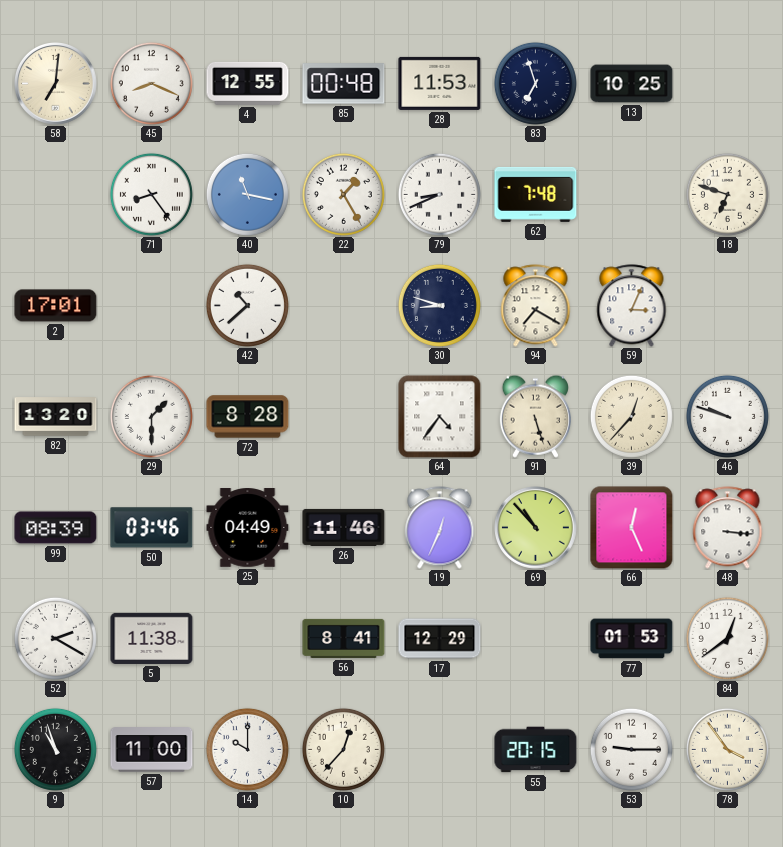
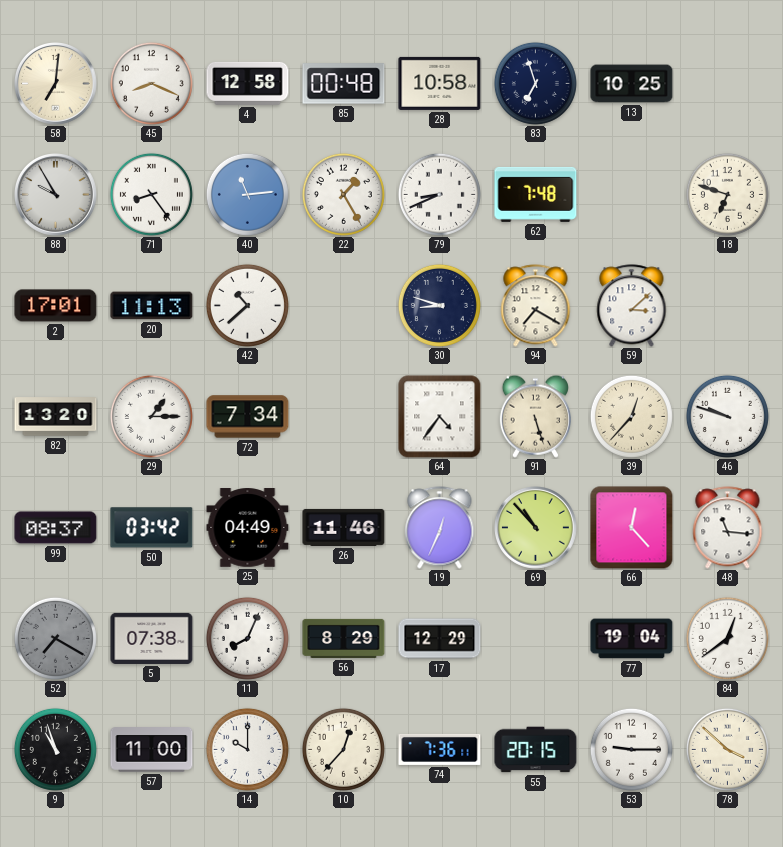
4: 12:55 -> 12:58
28: 11:53 -> 10:58
88: none -> 9:55
40: 11:17 -> 11:14
20: none -> 11:13
59: 3:04 -> 3:08
29: 1:30 -> 1:15
72: 8:28 -> 7:34
99: 08:39 -> 08:37
50: 03:46 -> 03:42
66: 12:26 -> 12:23
48: 3:16 -> 11:16
52: 2:20 -> 7:20
52 dial: white -> grey
5: 11:38 -> 07:38
11: none -> 8:04
56: 8:41 -> 8:29
77: 01:53 -> 19:04
74: none -> 7:36
78: 3:54 -> 3:52
